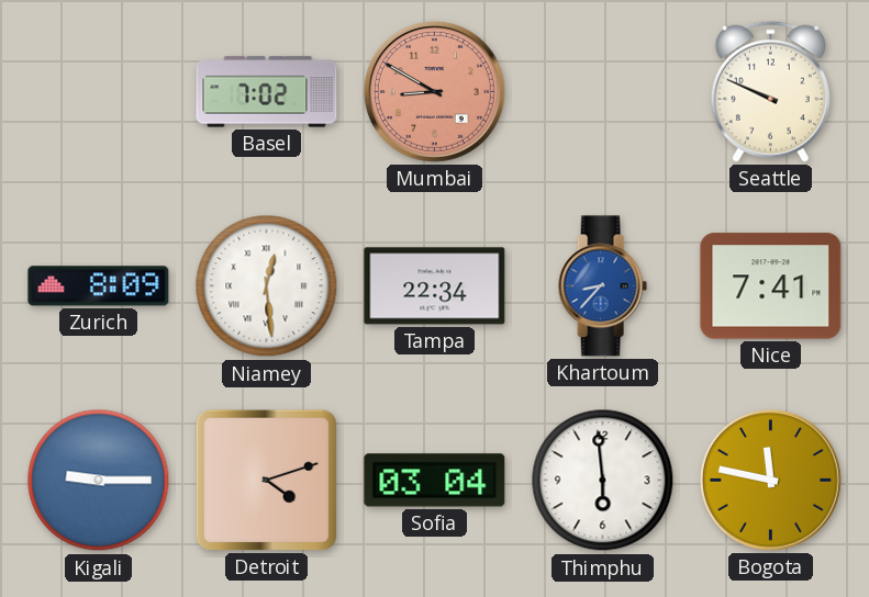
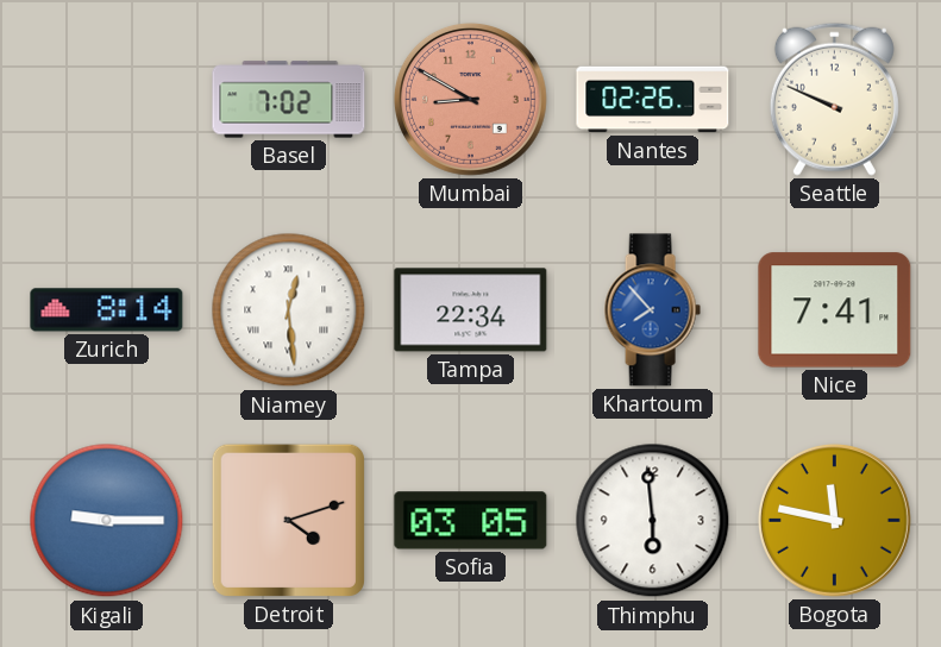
Nantes: none -> 02:26
Zurich: 8:09 -> 8:14
Khartoum: 8:37 -> 7:53
Sofia: 03:04 -> 03:05
